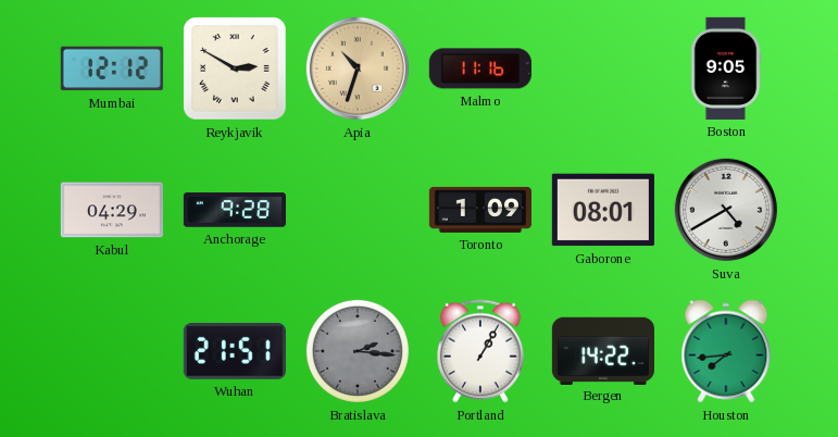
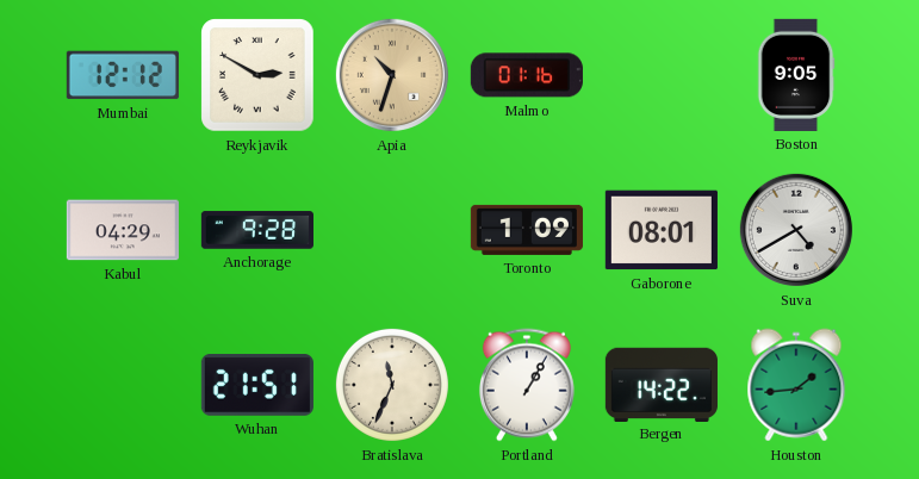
Malmo: 11:16 -> 01:16
Bratislava: 2:16 -> 11:34
Bratislava dial: grey -> cream
Houston: 7:44 -> 1:44
